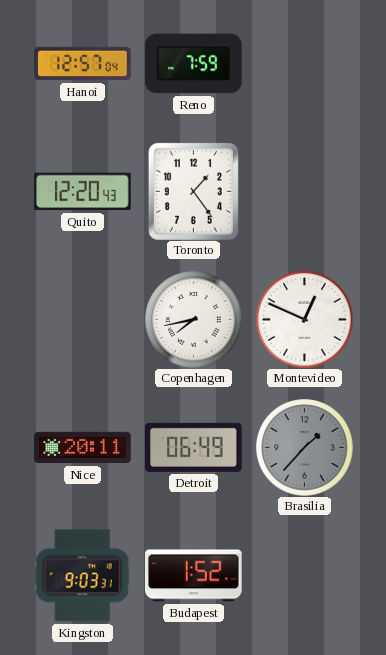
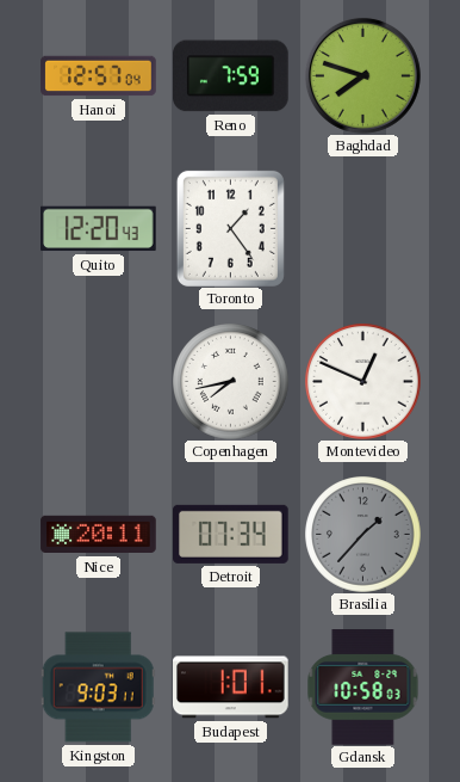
Baghdad: none -> 7:48
Detroit: 06:49 -> 07:34
Kingston: 9:03:31 -> 9:03:11
Budapest: 1:52 -> 1:01
Gdansk: none -> 10:58
